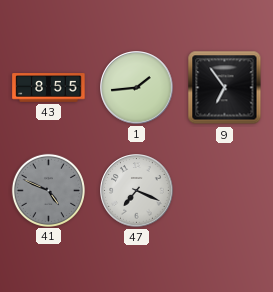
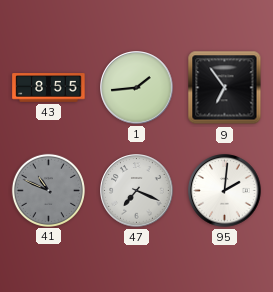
41: 4:49 -> 10:49
95: none -> 2:01
